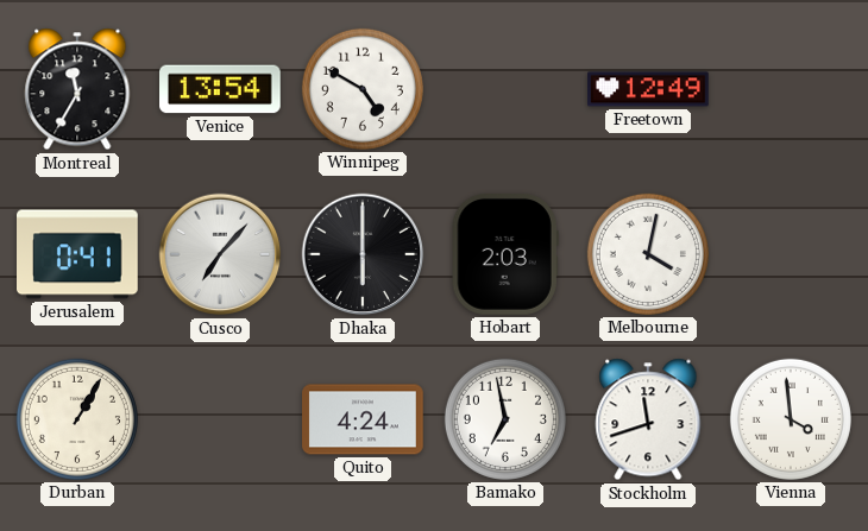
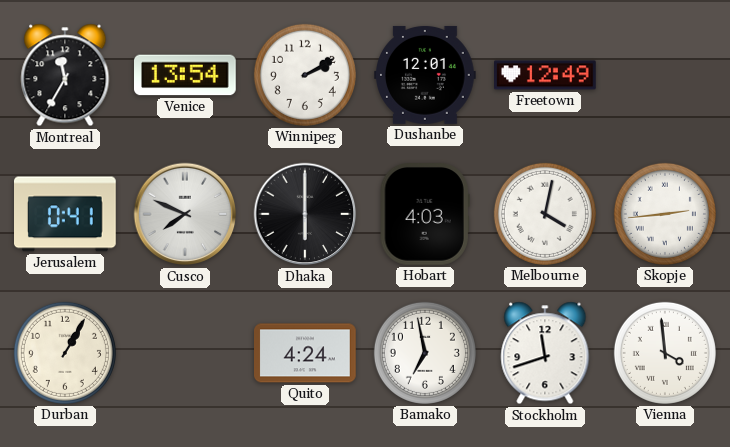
Winnipeg: 4:50 -> 2:10
Dushanbe: none -> 12:01
Cusco: 7:07 -> 7:49
Hobart: 2:03 -> 4:03
Skopje: none -> 2:44
